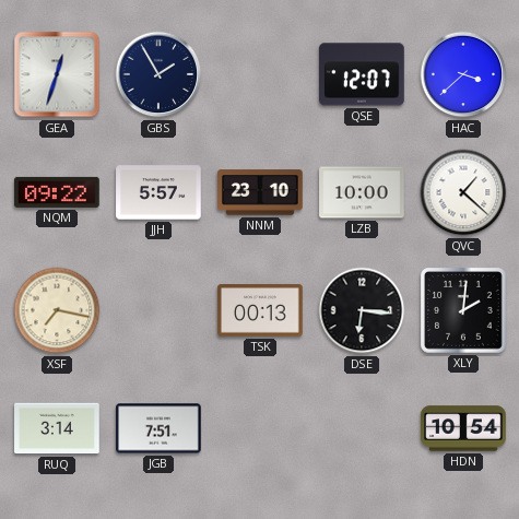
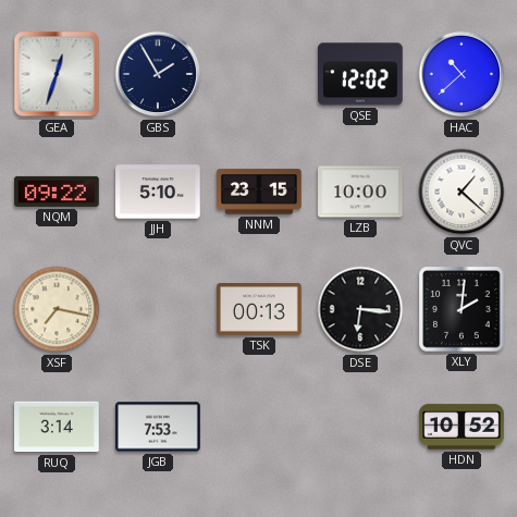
QSE: 12:07 -> 12:02
HAC: 3:38 -> 10:38
JJH: 5:57 -> 5:10
NNM: 23:10 -> 23:15
JGB: 7:51 -> 7:53
HDN: 10:54 -> 10:52
